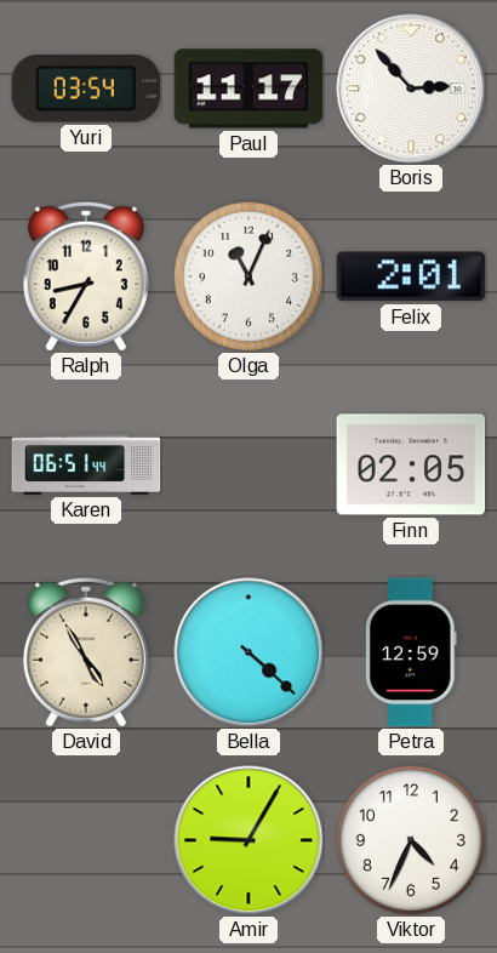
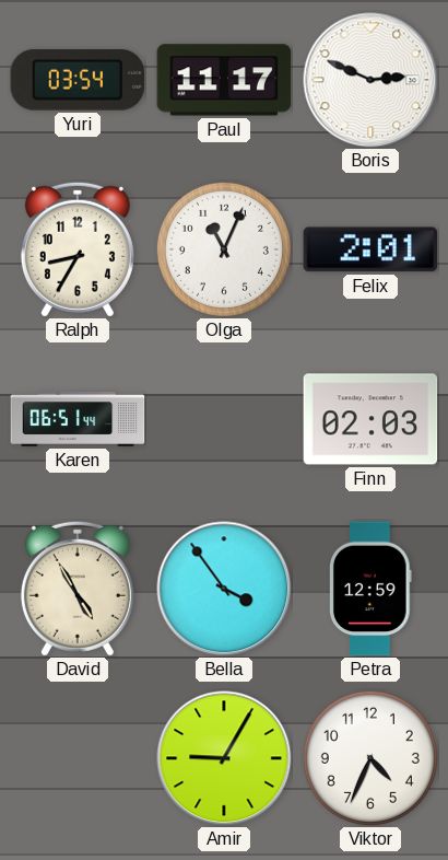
Boris: 2:53 -> 2:49
Finn: 02:05 -> 02:03
Bella: 4:22 -> 3:54
